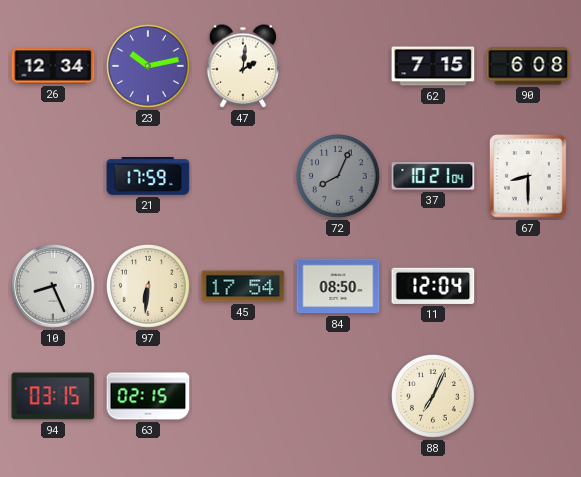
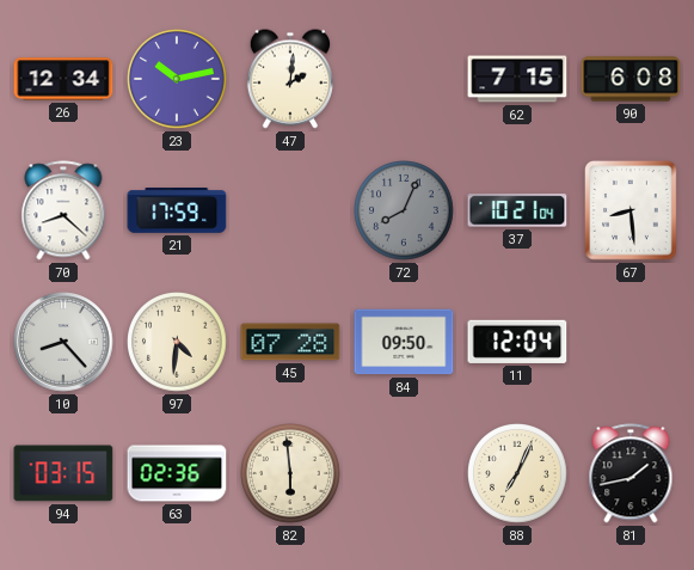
70: none -> 8:22
67: 8:30 -> 8:29
10: 8:26 -> 8:23
97: 6:31 -> 4:31
45: 17:54 -> 07:28
84: 08:50 -> 09:50
63: 02:15 -> 02:36
82: none -> 5:59
81: none -> 1:43
